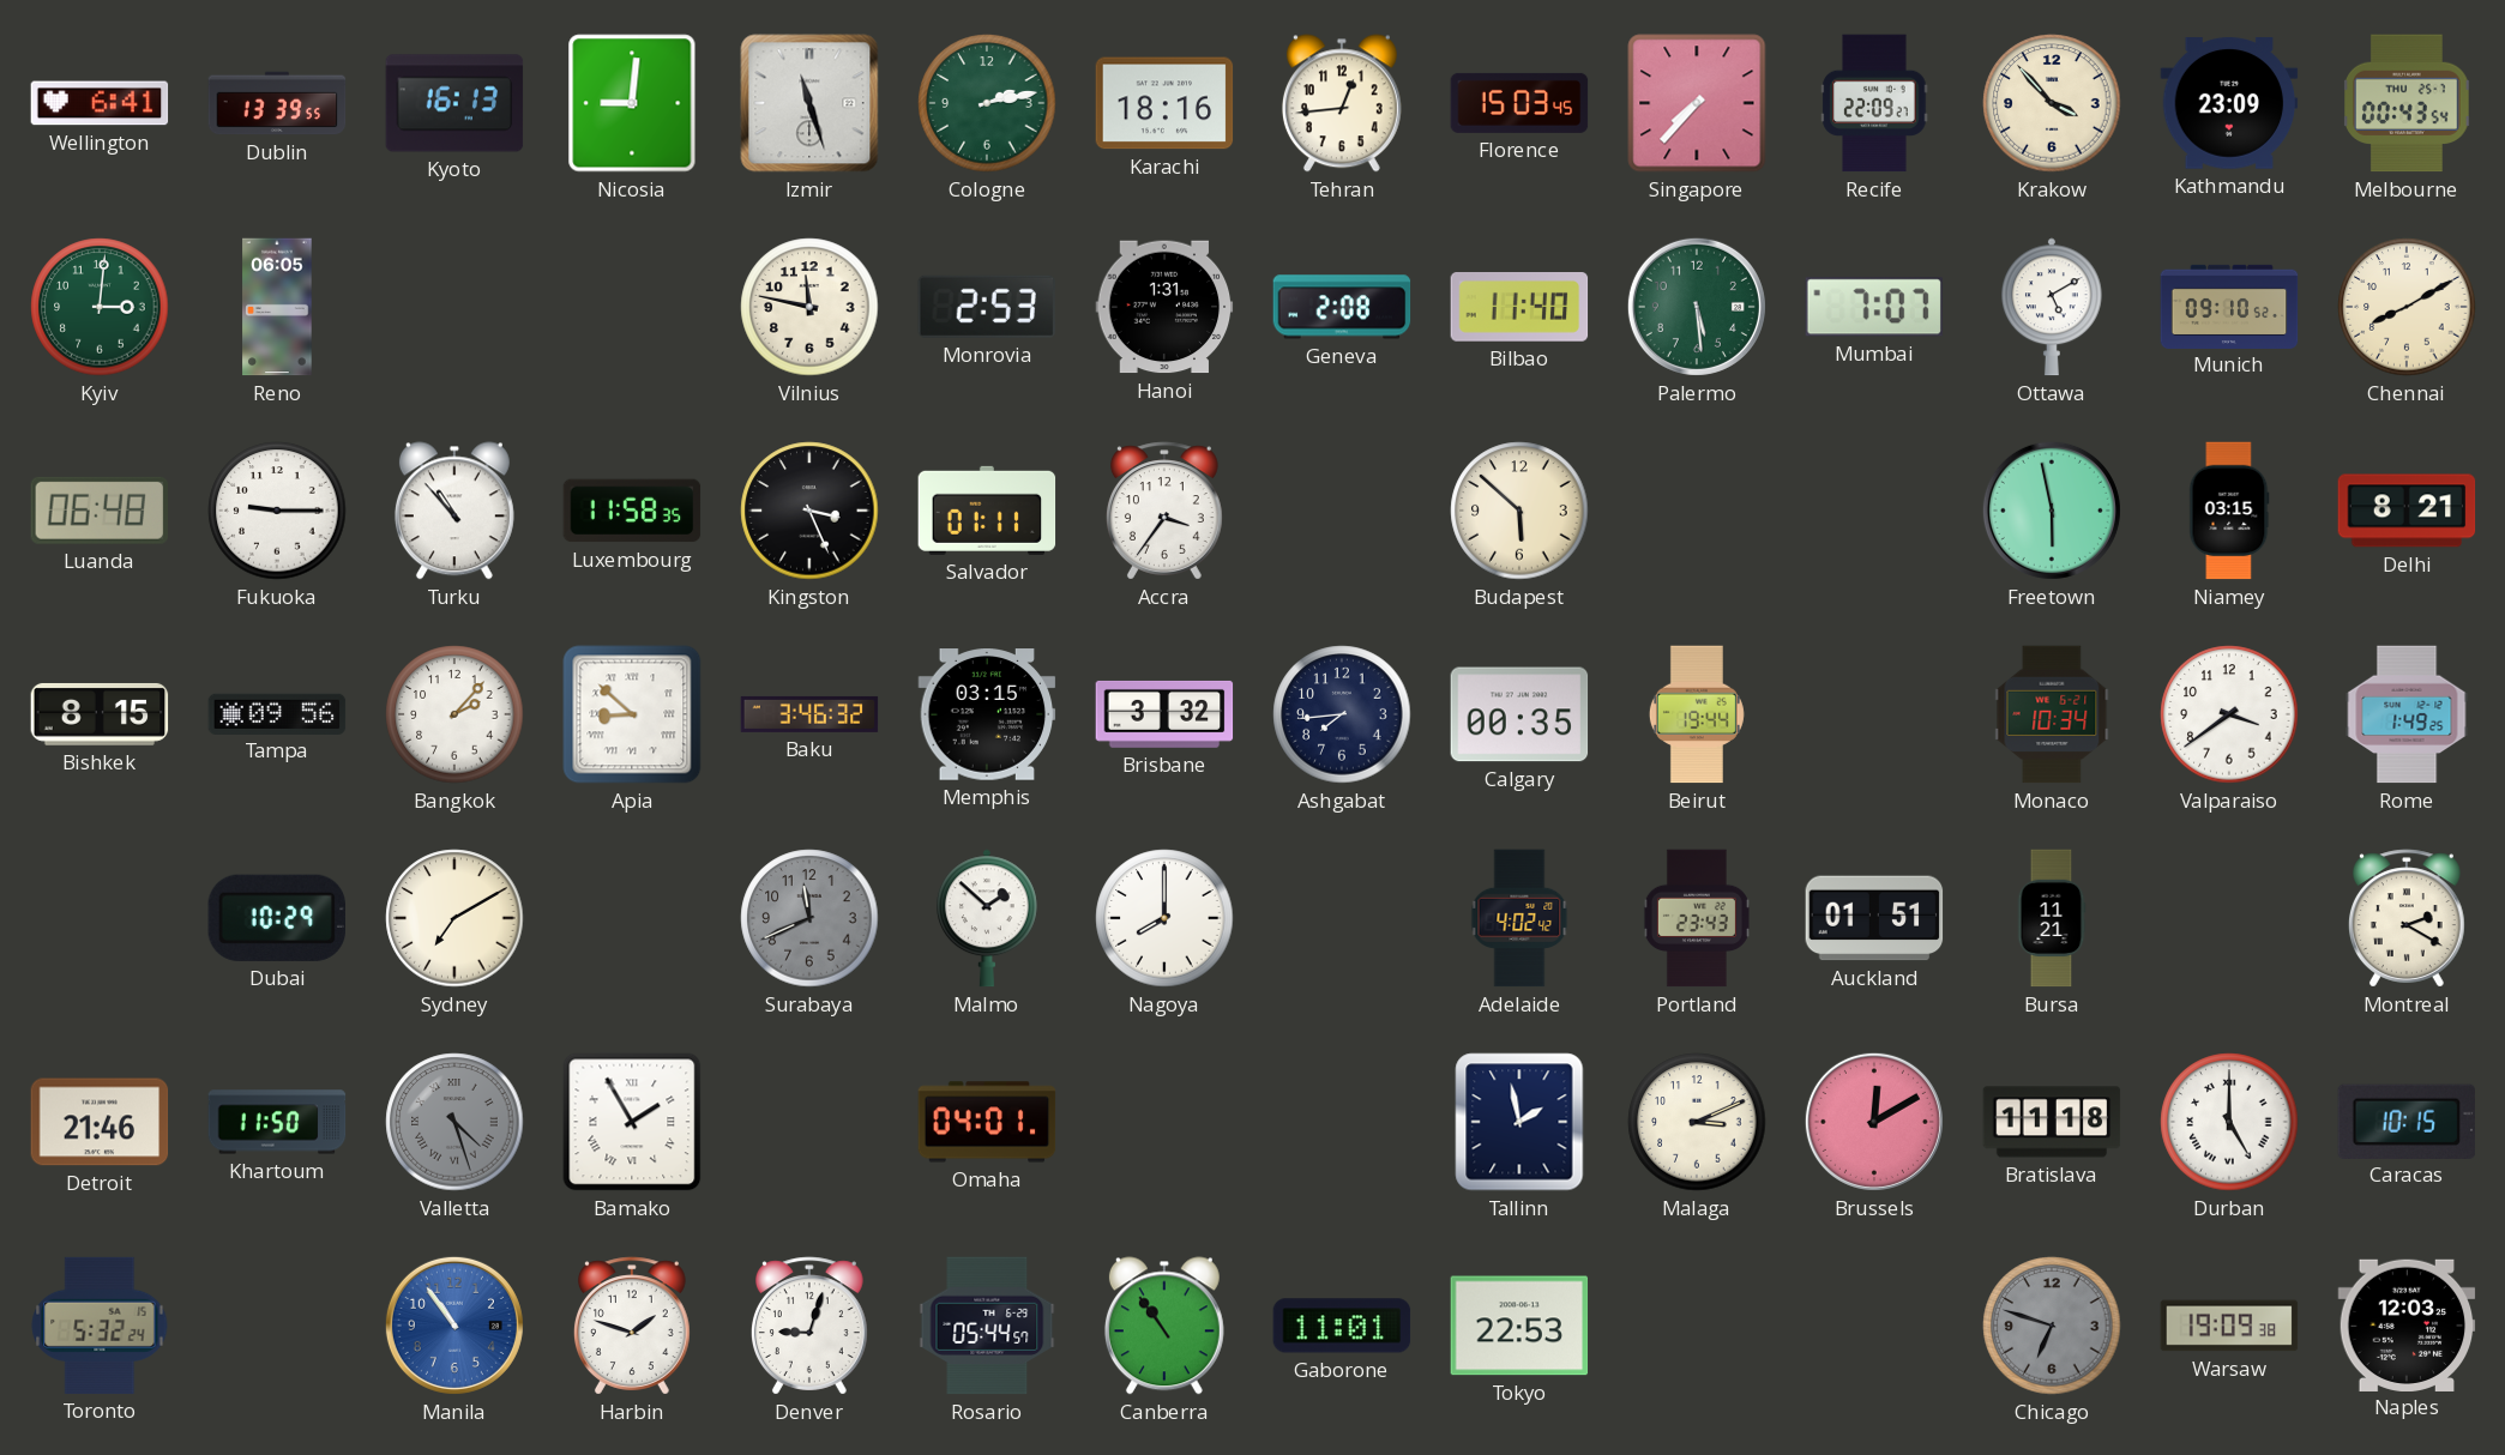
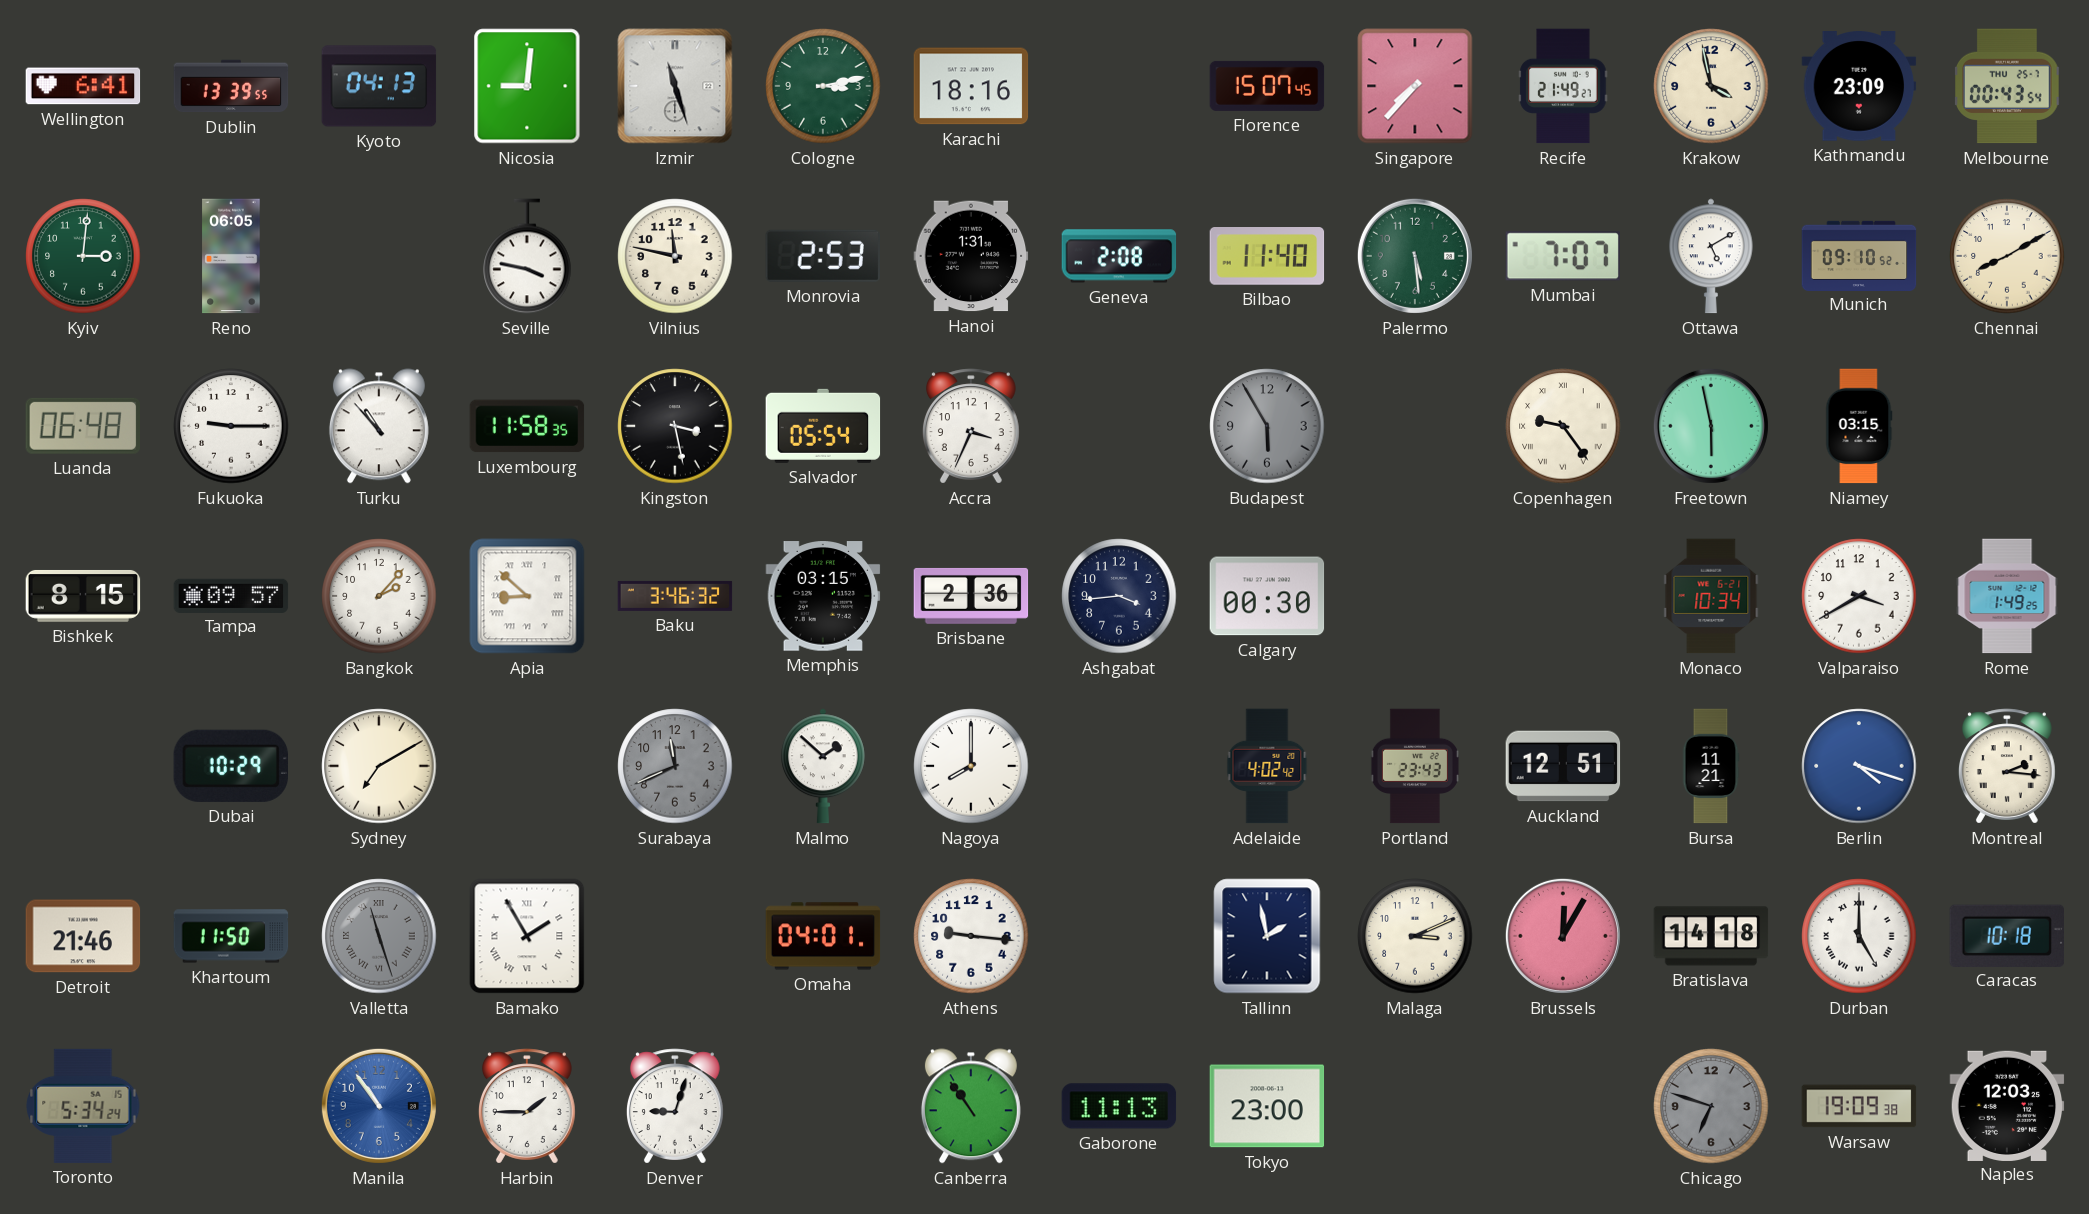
Kyoto: 16:13 -> 04:13
Cologne: 2:13 -> 3:13
Tehran: 12:44 -> none
Florence: 15:03 -> 15:07
Recife: 22:09 -> 21:49
Krakow: 3:53 -> 3:58
Seville: none -> 3:47
Kingston: 3:26 -> 3:28
Salvador: 01:11 -> 05:54
Accra: 3:36 -> 3:34
Budapest: 5:52 -> 5:55
Budapest dial: cream -> grey
Copenhagen: none -> 9:24
Delhi: 8:21 -> none
Tampa: 09:56 -> 09:57
Brisbane: 3:32 -> 2:36
Ashgabat: 7:44 -> 3:44
Calgary: 00:35 -> 00:30
Beirut: 19:44 -> none
Valparaiso: 3:39 -> 3:40
Auckland: 01:51 -> 12:51
Berlin: none -> 4:18
Montreal: 2:20 -> 2:16
Valletta: 4:27 -> 11:27
Athens: none -> 9:16
Brussels: 12:10 -> 12:05
Bratislava: 11:18 -> 14:18
Caracas: 10:15 -> 10:18
Toronto: 5:32 -> 5:34
Harbin: 1:48 -> 1:45
Rosario: 05:44 -> none
Gaborone: 11:01 -> 11:13
Tokyo: 22:53 -> 23:00
